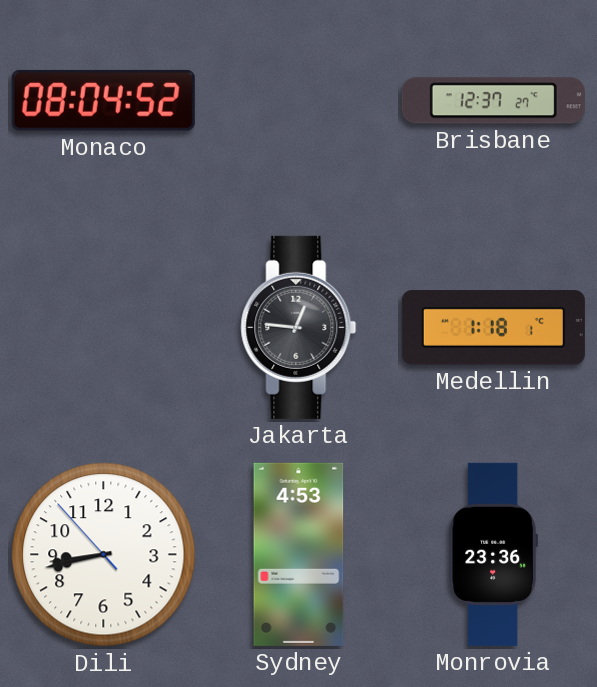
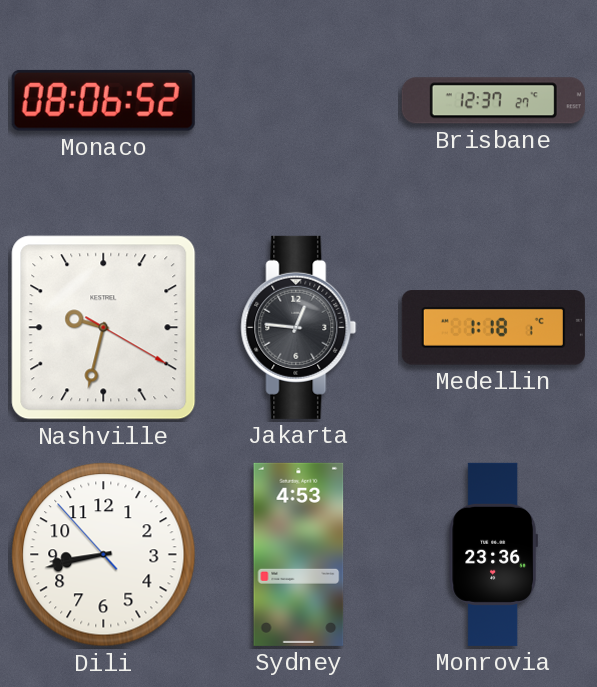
Monaco: 08:04 -> 08:06
Nashville: none -> 9:32
